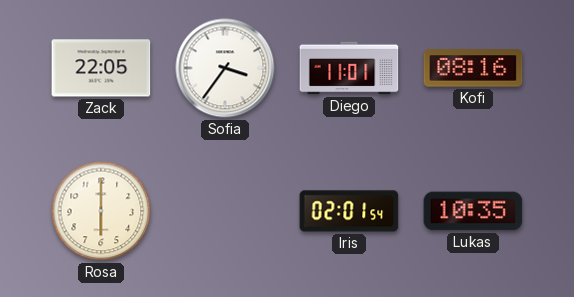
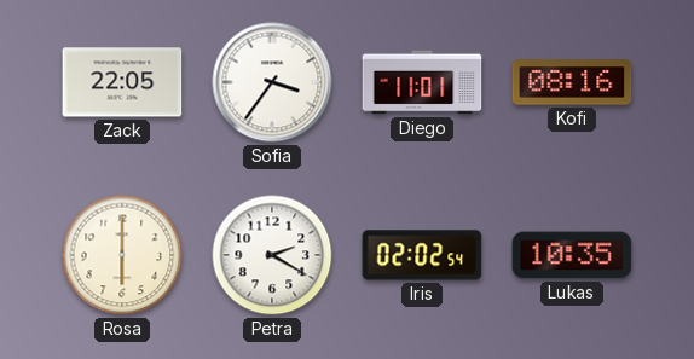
Petra: none -> 2:20
Iris: 02:01 -> 02:02
